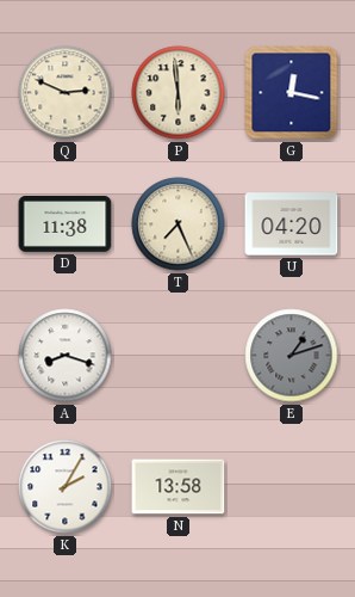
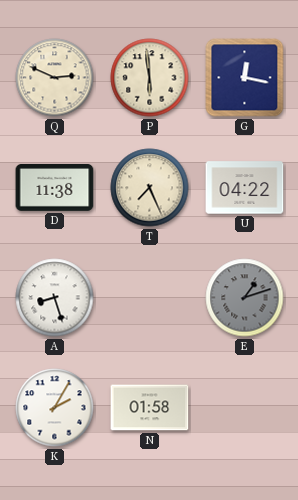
U: 04:20 -> 04:22
A: 8:18 -> 8:27
N: 13:58 -> 01:58
